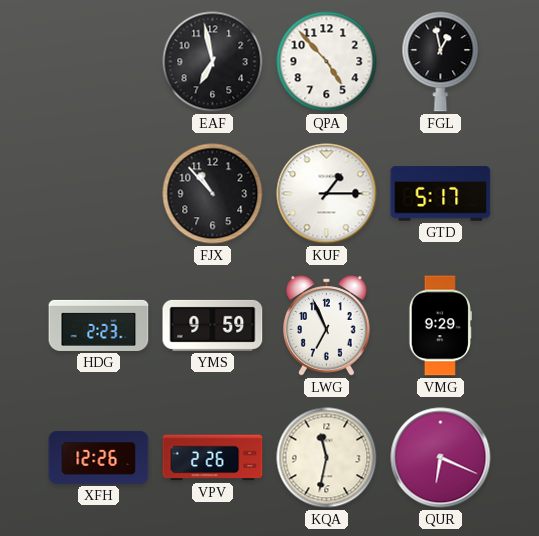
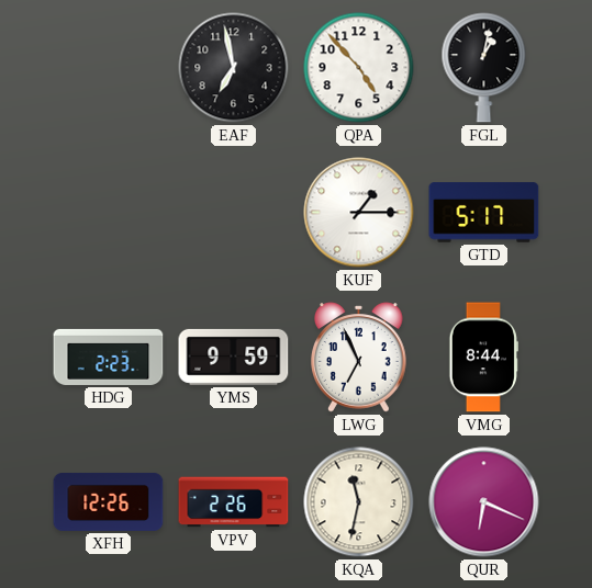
FGL: 12:58 -> 1:02
FJX: 10:53 -> none
VMG: 9:29 -> 8:44
